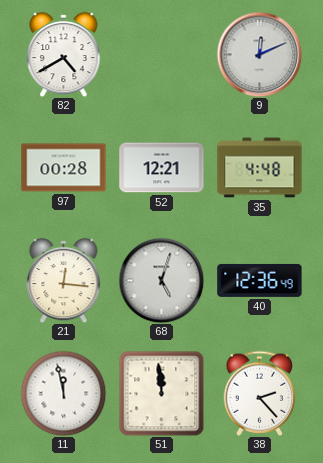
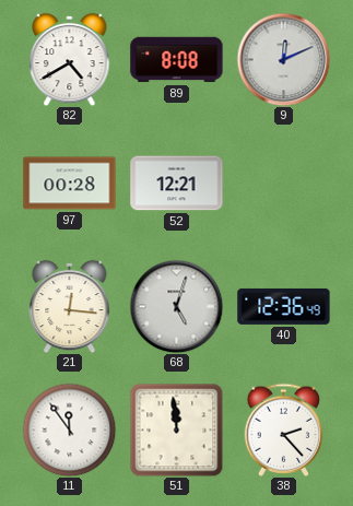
89: none -> 8:08
35: 4:48 -> none
11: 11:58 -> 11:54
